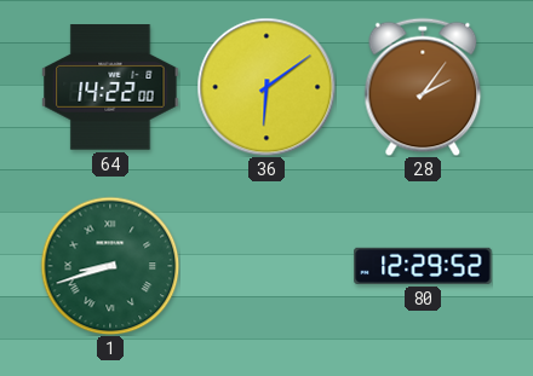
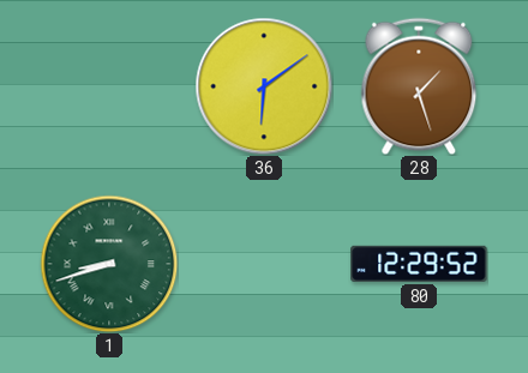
64: 14:22 -> none
28: 2:06 -> 1:27
